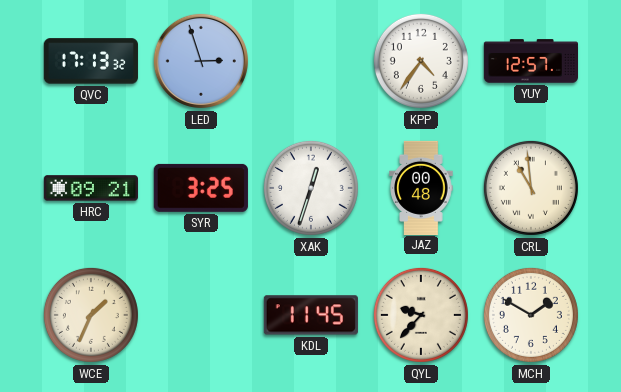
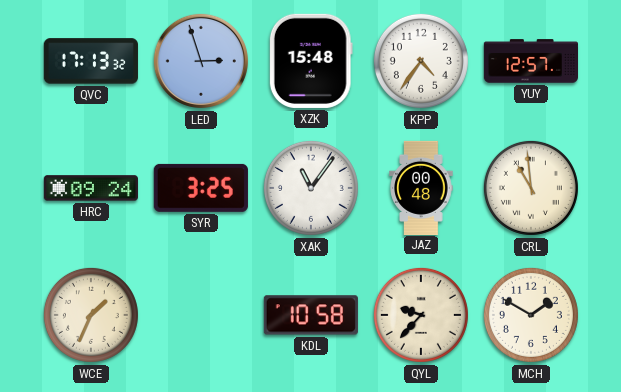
XZK: none -> 15:48
HRC: 09:21 -> 09:24
XAK: 12:33 -> 11:06
KDL: 11:45 -> 10:58
